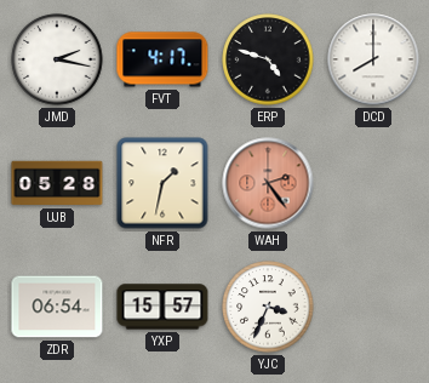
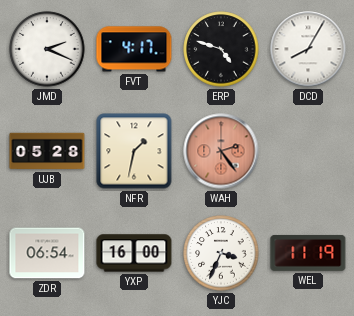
JMD: 2:17 -> 2:19
DCD: 8:00 -> 8:05
YXP: 15:57 -> 16:00
WEL: none -> 11:19
